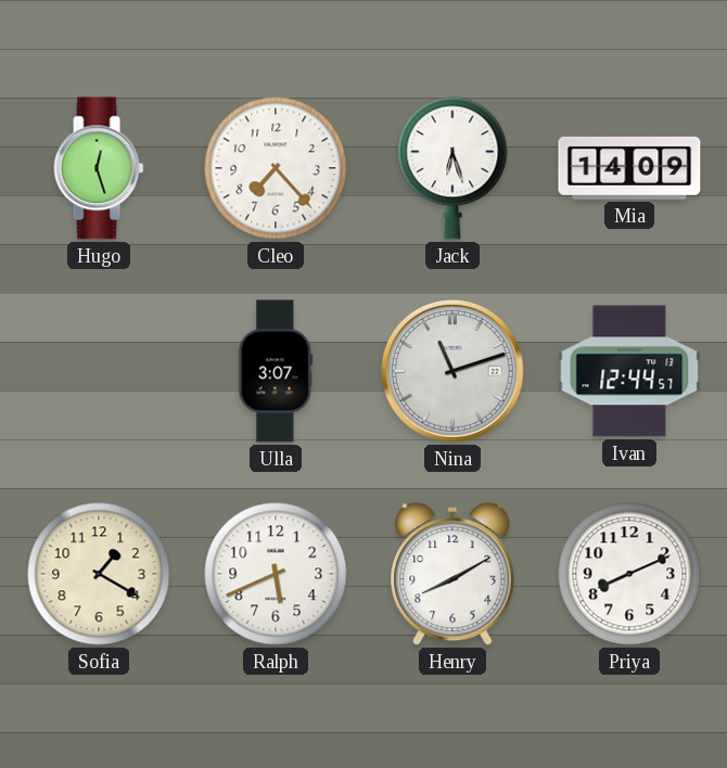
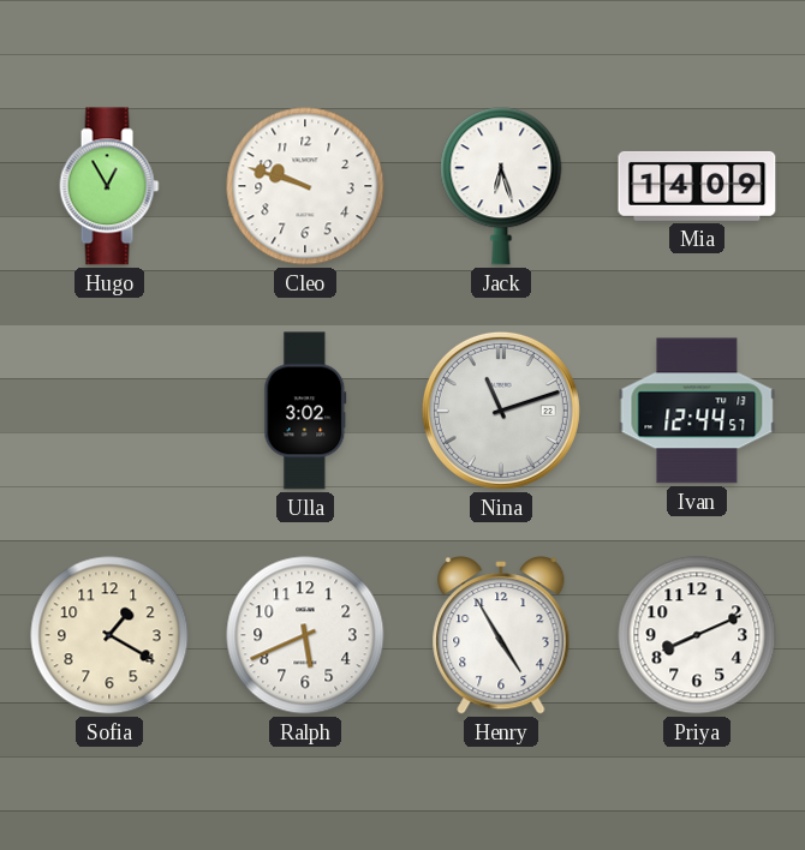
Hugo: 12:27 -> 12:55
Cleo: 7:23 -> 9:48
Ulla: 3:07 -> 3:02
Henry: 8:10 -> 4:55
